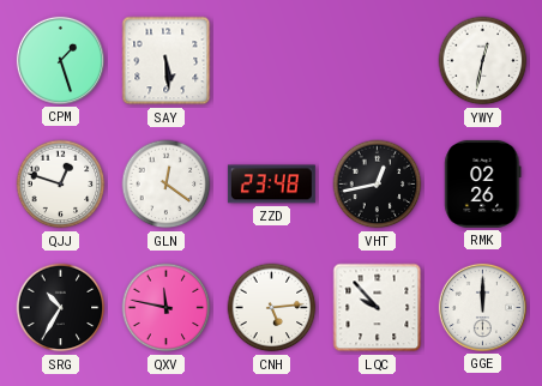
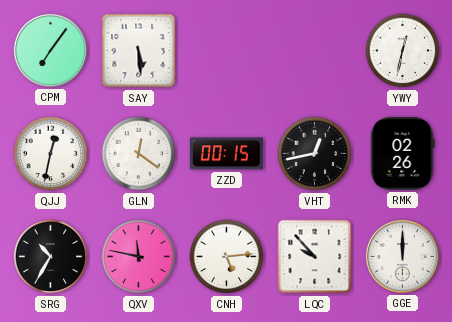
CPM: 1:27 -> 7:06
QJJ: 12:48 -> 12:32
ZZD: 23:48 -> 00:15
